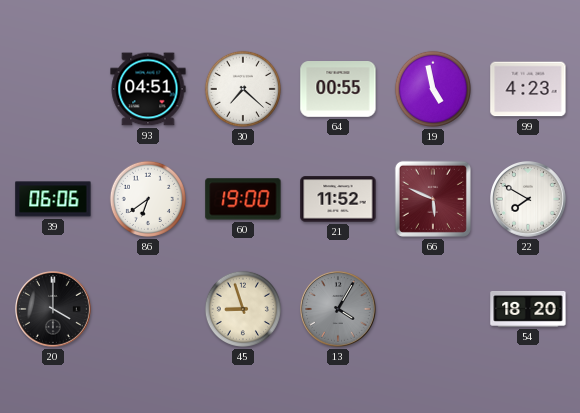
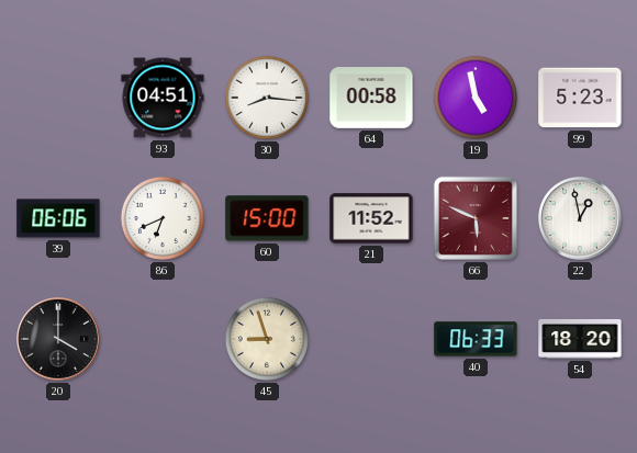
30: 7:22 -> 8:16
64: 00:55 -> 00:58
99: 4:23 -> 5:23
86: 6:39 -> 6:41
60: 19:00 -> 15:00
22: 7:50 -> 12:58
13: 4:05 -> none
40: none -> 06:33
